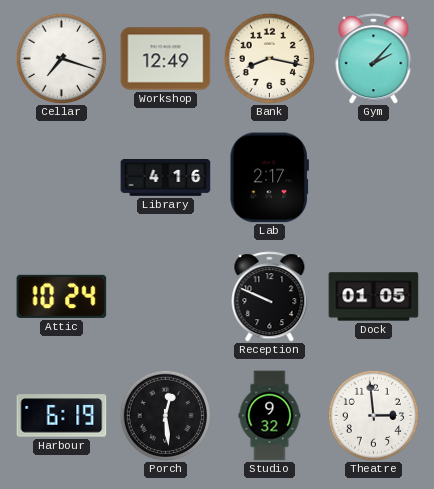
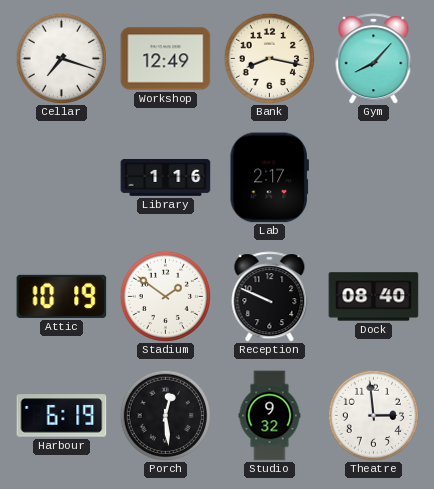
Gym: 2:07 -> 8:07
Library: 4:16 -> 1:16
Attic: 10:24 -> 10:19
Stadium: none -> 1:51
Dock: 01:05 -> 08:40
